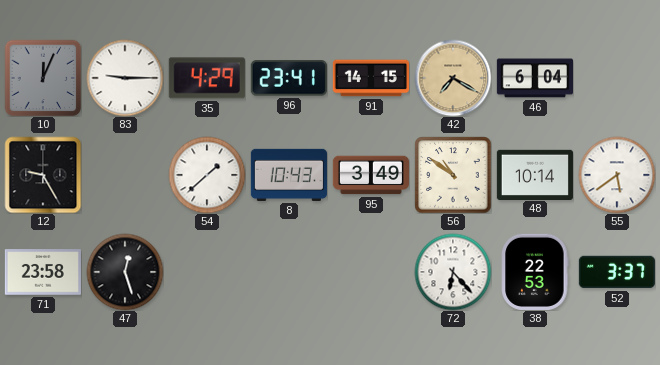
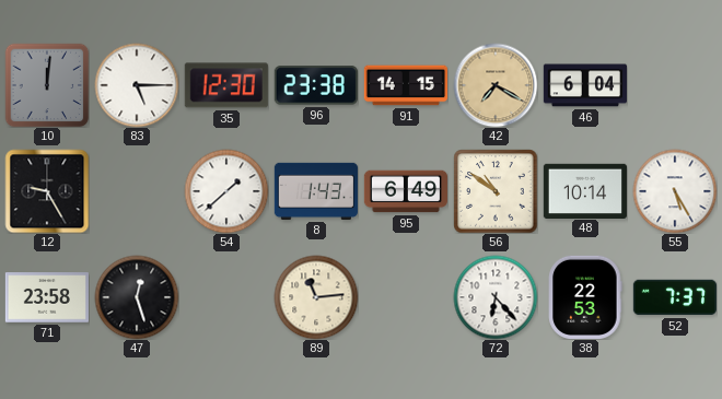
10: 12:04 -> 12:01
83: 9:15 -> 5:15
35: 4:29 -> 12:30
96: 23:41 -> 23:38
8: 10:43 -> 1:43
95: 3:49 -> 6:49
55: 5:39 -> 5:25
89: none -> 11:14
52: 3:37 -> 7:37
